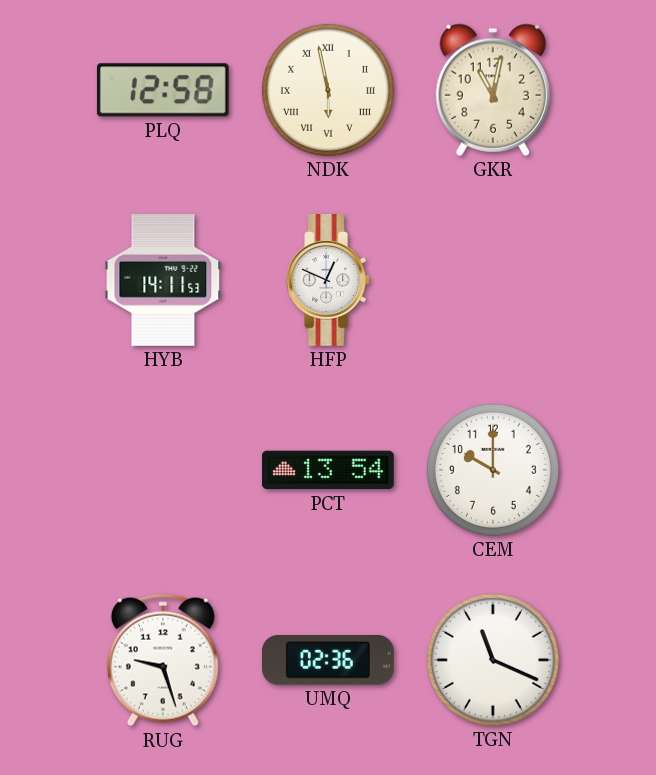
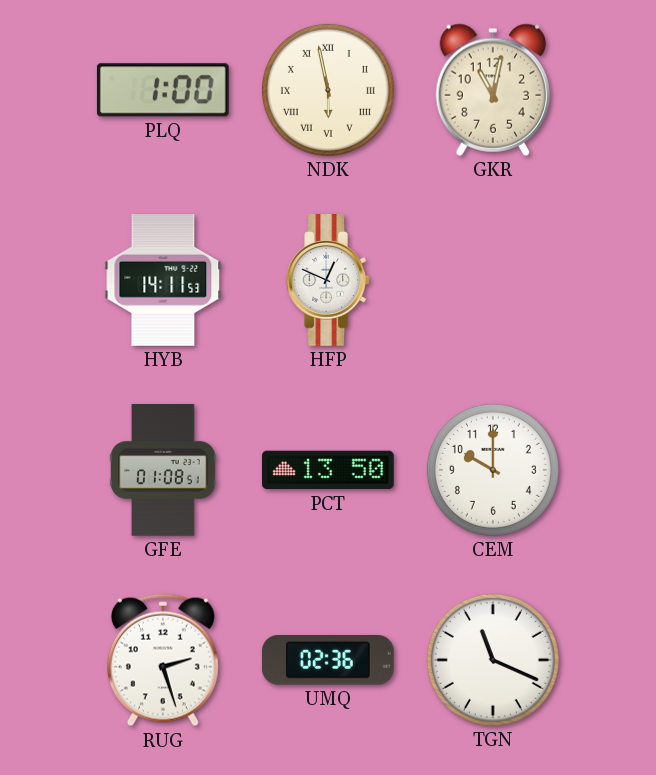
PLQ: 12:58 -> 1:00
GFE: none -> 01:08
PCT: 13:54 -> 13:50
RUG: 9:27 -> 2:27
